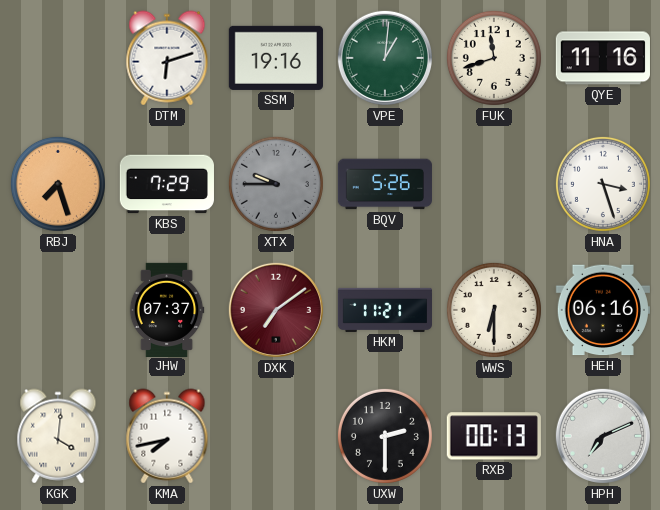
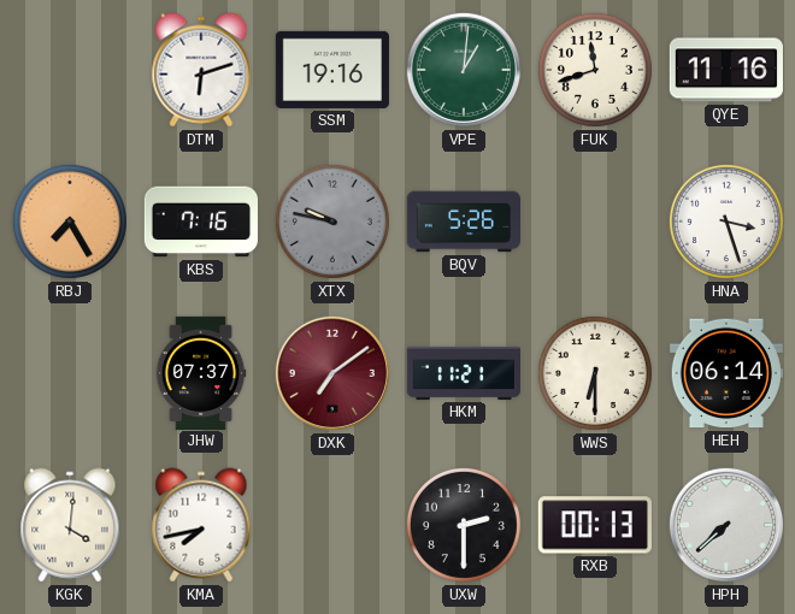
RBJ: 7:27 -> 7:25
KBS: 7:29 -> 7:16
XTX: 9:45 -> 9:47
HEH: 06:16 -> 06:14
HPH: 7:11 -> 7:38
